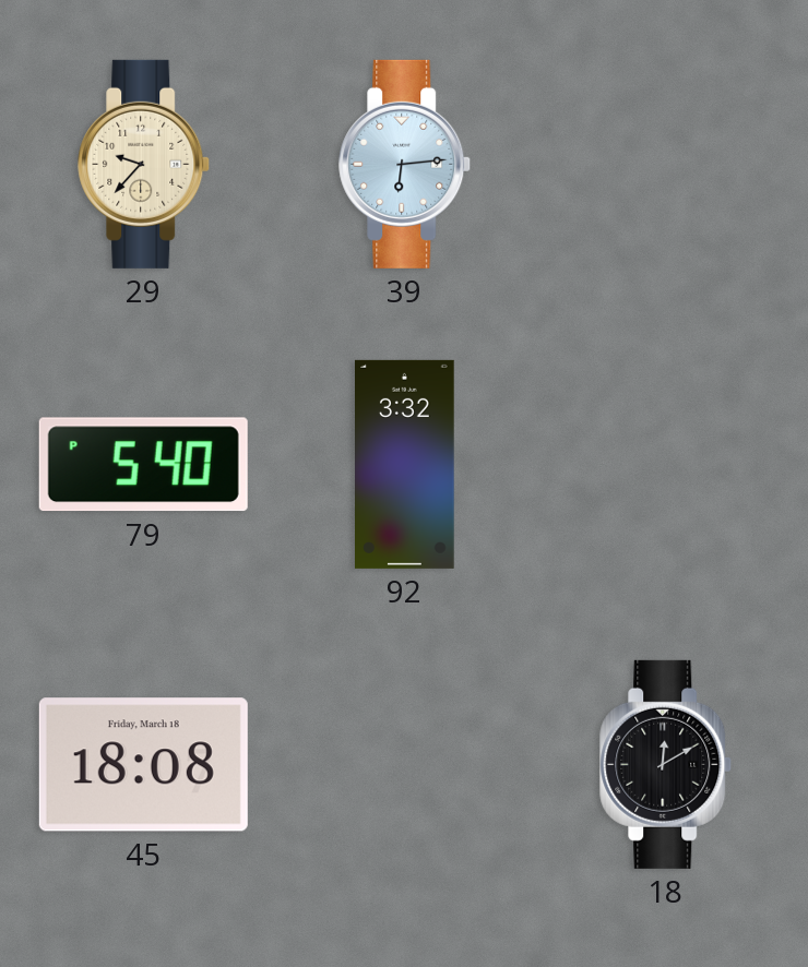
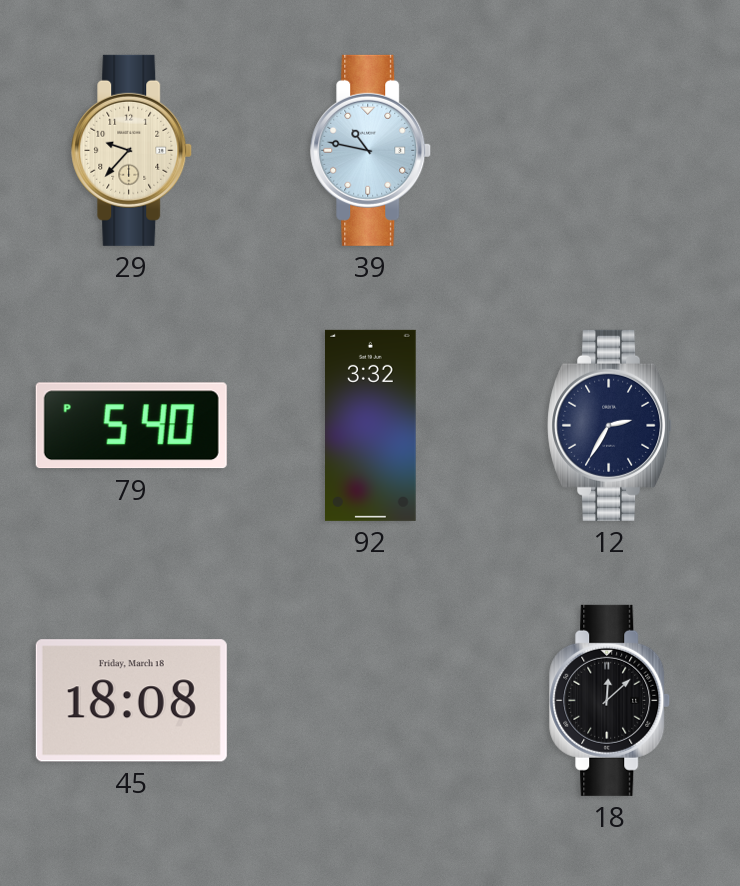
39: 6:14 -> 10:47
12: none -> 2:35
18: 12:10 -> 12:08
